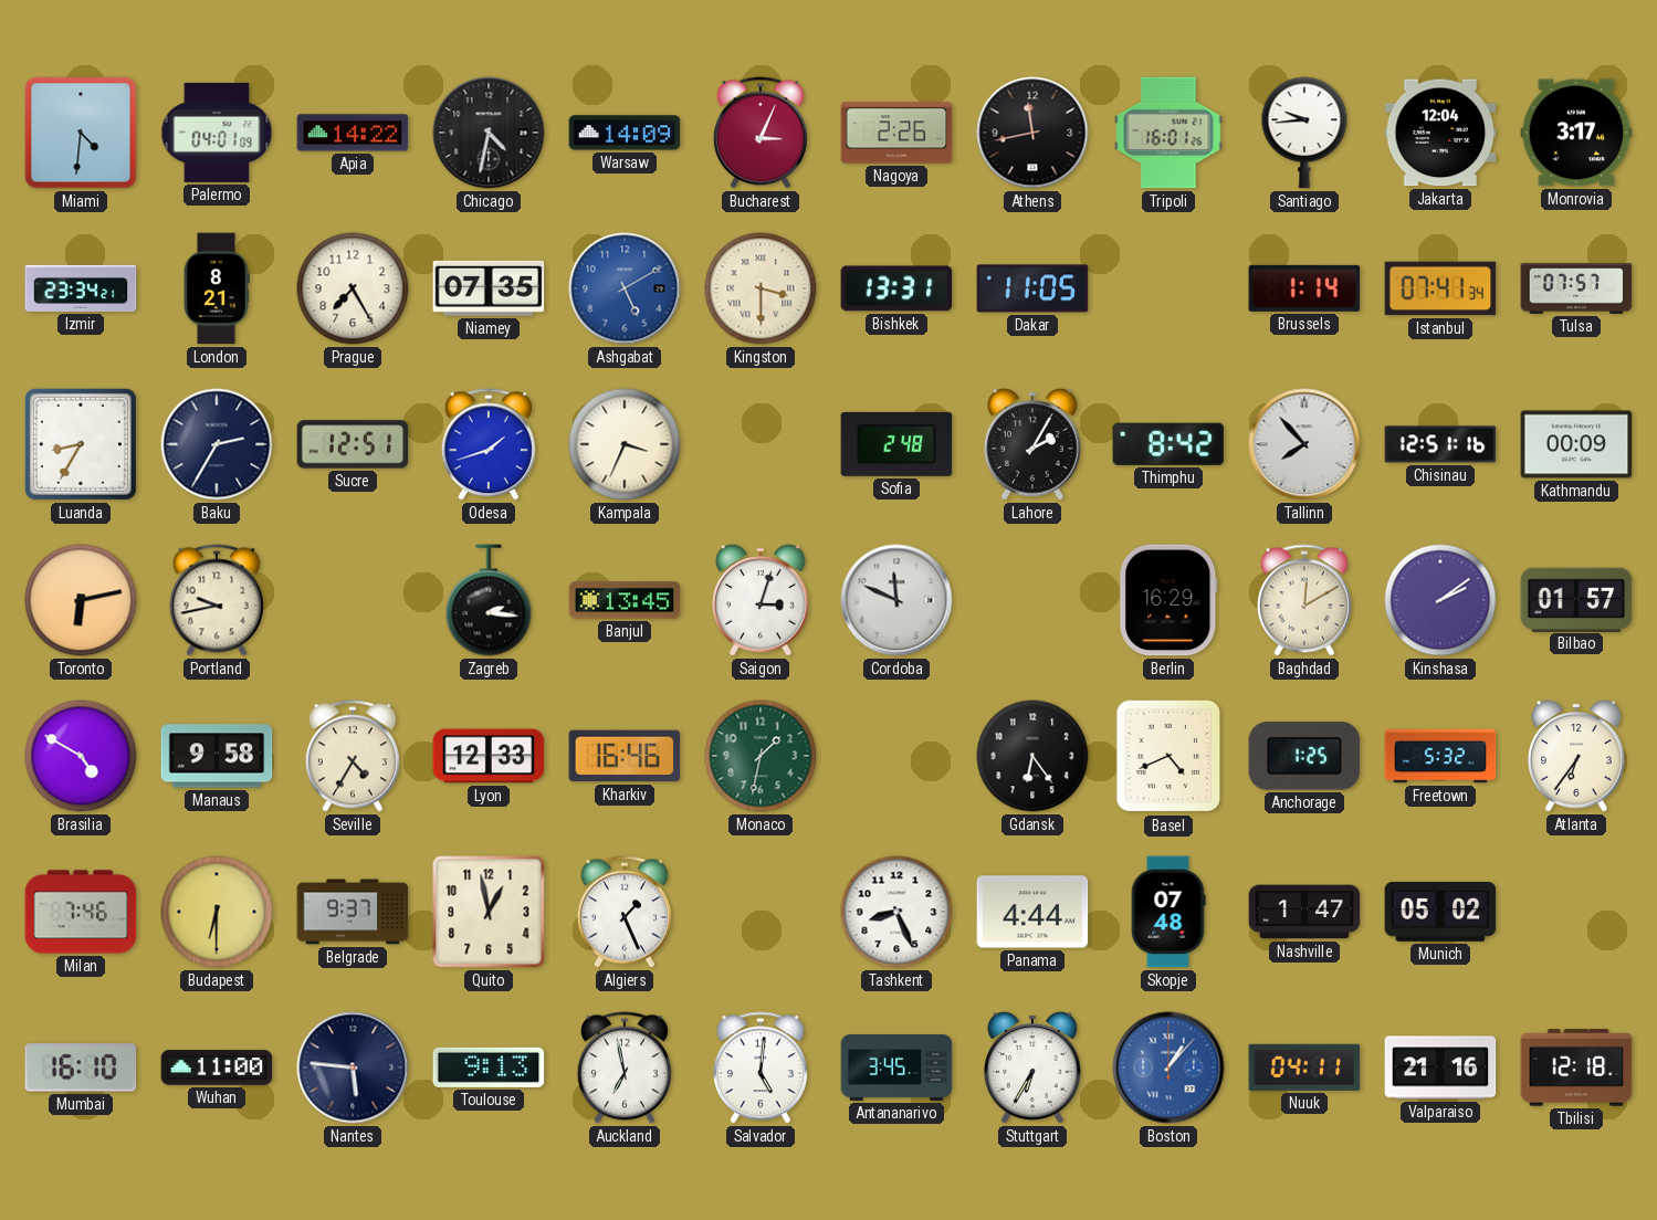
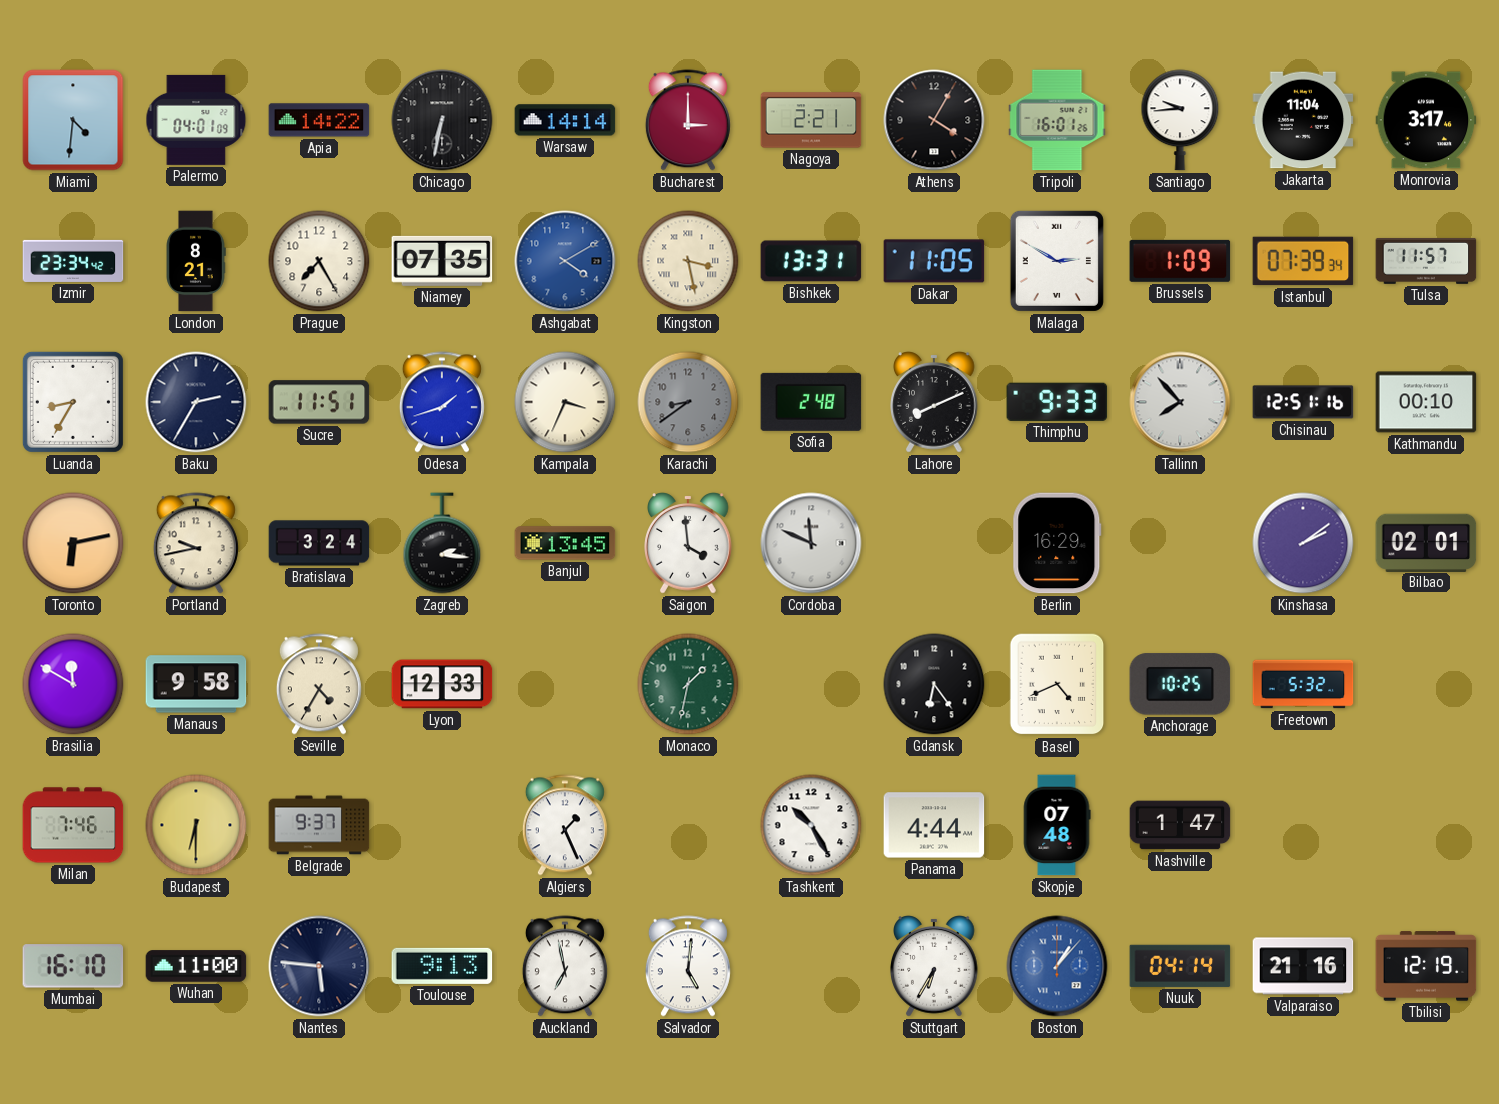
Chicago: 4:32 -> 6:32
Warsaw: 14:09 -> 14:14
Bucharest: 3:04 -> 3:00
Nagoya: 2:26 -> 2:21
Athens: 11:43 -> 4:05
Jakarta: 12:04 -> 11:04
Izmir: 23:34:21 -> 23:34:42
Ashgabat: 5:10 -> 4:10
Kingston: 3:30 -> 3:28
Malaga: none -> 2:50
Brussels: 1:14 -> 1:09
Istanbul: 07:41 -> 07:39
Tulsa: 07:57 -> 11:57
Sucre: 12:51 -> 11:51
Karachi: none -> 8:39
Lahore: 2:05 -> 8:11
Thimphu: 8:42 -> 9:33
Kathmandu: 00:09 -> 00:10
Bratislava: none -> 3:24
Saigon: 3:03 -> 3:59
Baghdad: 12:10 -> none
Bilbao: 01:57 -> 02:01
Brasilia: 4:50 -> 11:50
Kharkiv: 16:46 -> none
Anchorage: 1:25 -> 10:25
Atlanta: 6:36 -> none
Quito: 12:58 -> none
Tashkent: 8:26 -> 10:25
Munich: 05:02 -> none
Antananarivo: 3:45 -> none
Nuuk: 04:11 -> 04:14
Tbilisi: 12:18 -> 12:19
